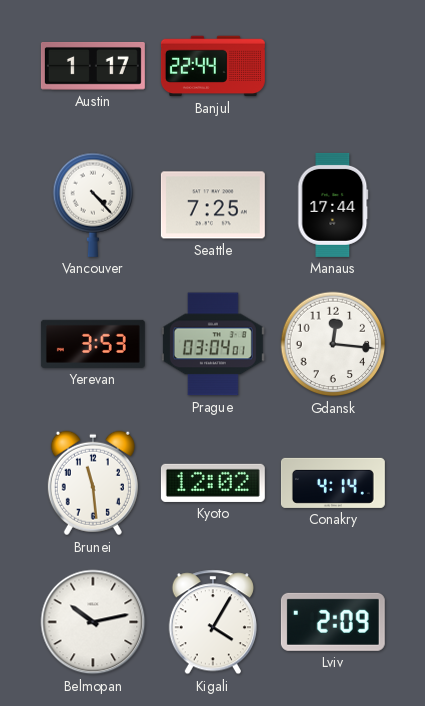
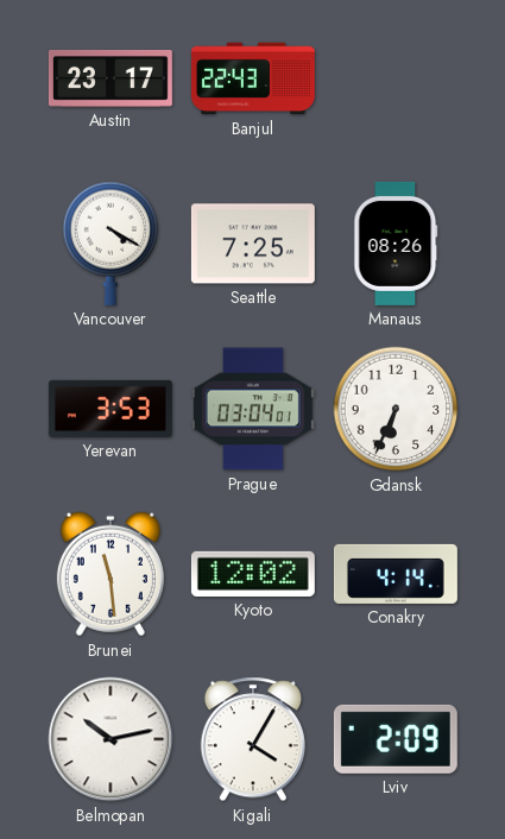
Austin: 1:17 -> 23:17
Banjul: 22:44 -> 22:43
Vancouver: 4:23 -> 4:20
Manaus: 17:44 -> 08:26
Gdansk: 12:16 -> 6:34
